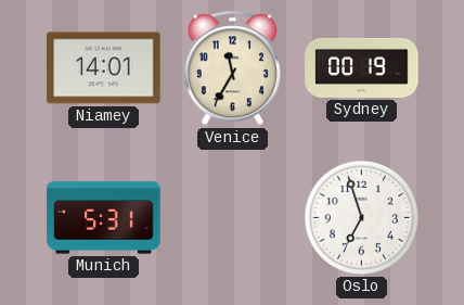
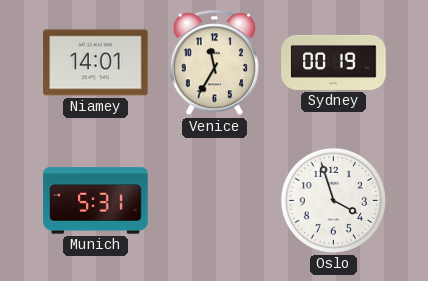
Oslo: 6:57 -> 3:57
